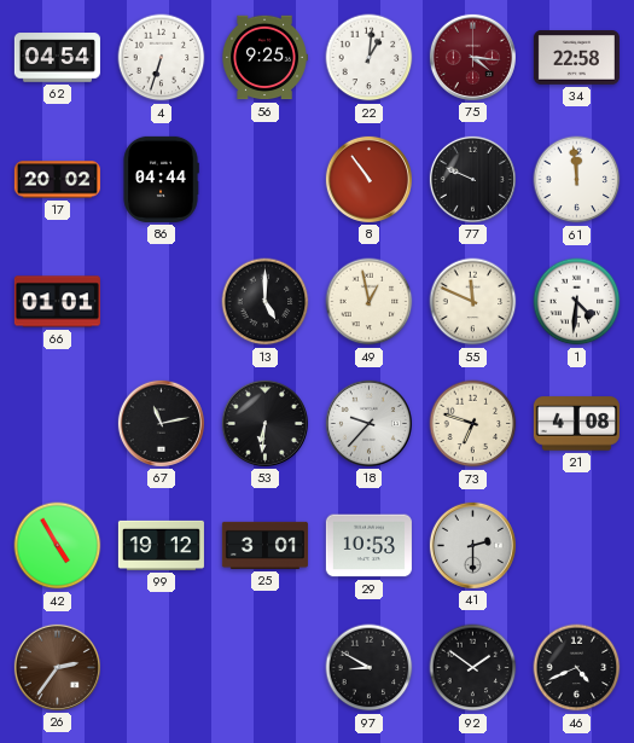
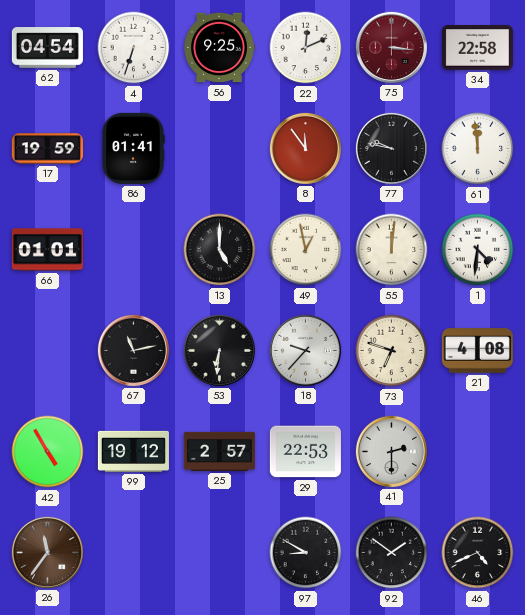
22: 1:01 -> 12:11
75: 4:16 -> 3:16
17: 20:02 -> 19:59
86: 04:44 -> 01:41
8: 10:54 -> 11:54
77: 9:49 -> 9:47
55: 11:49 -> 12:01
25: 3:01 -> 2:57
29: 10:53 -> 22:53
26: 2:36 -> 11:36
